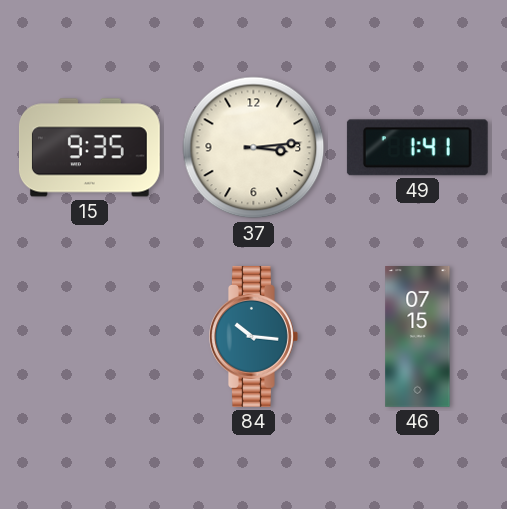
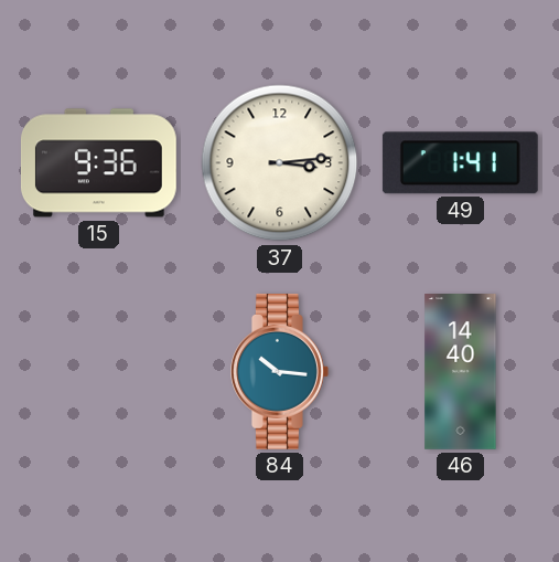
15: 9:35 -> 9:36
46: 07:15 -> 14:40
